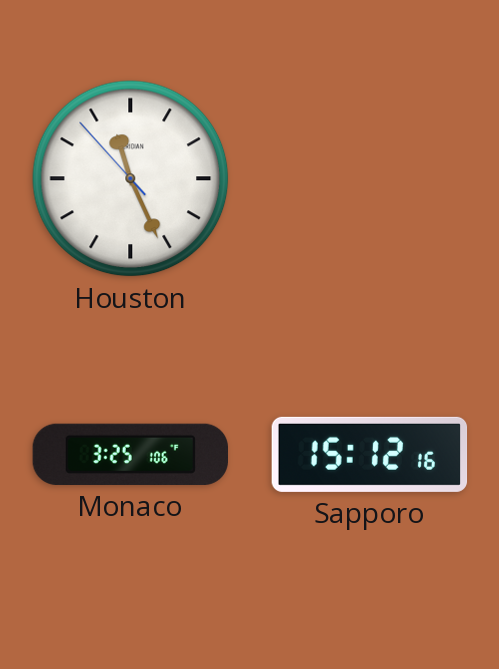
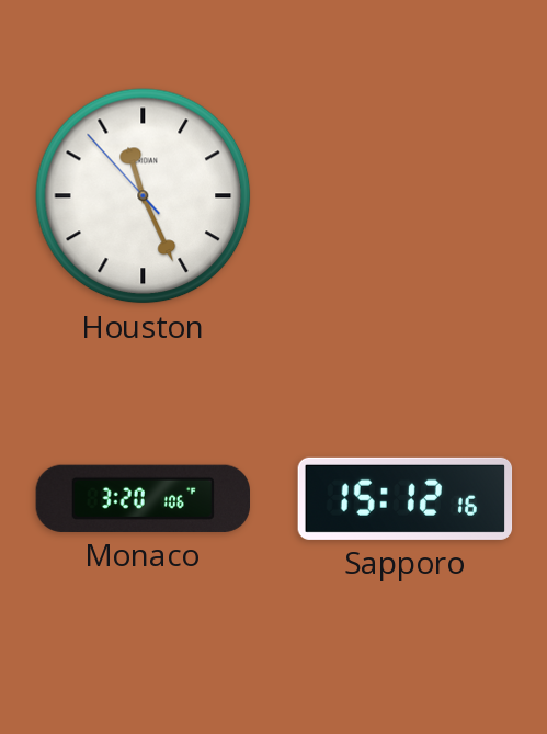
Monaco: 3:25 -> 3:20
